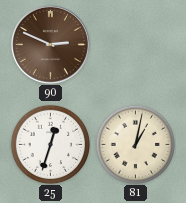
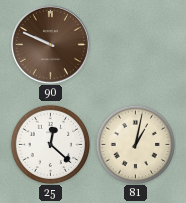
90: 2:49 -> 9:49
25: 12:33 -> 12:22
